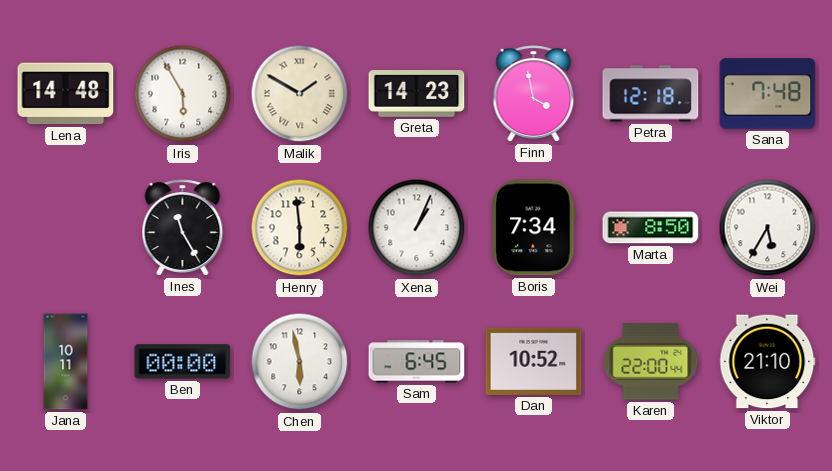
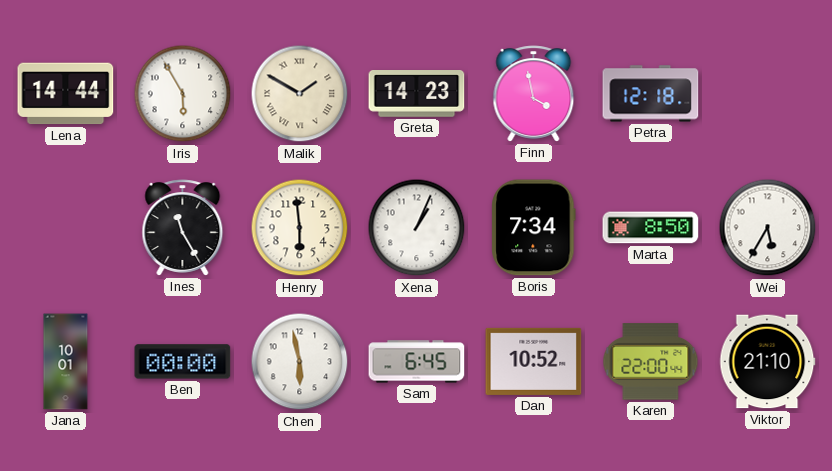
Lena: 14:48 -> 14:44
Sana: 7:48 -> none
Jana: 10:11 -> 10:01
